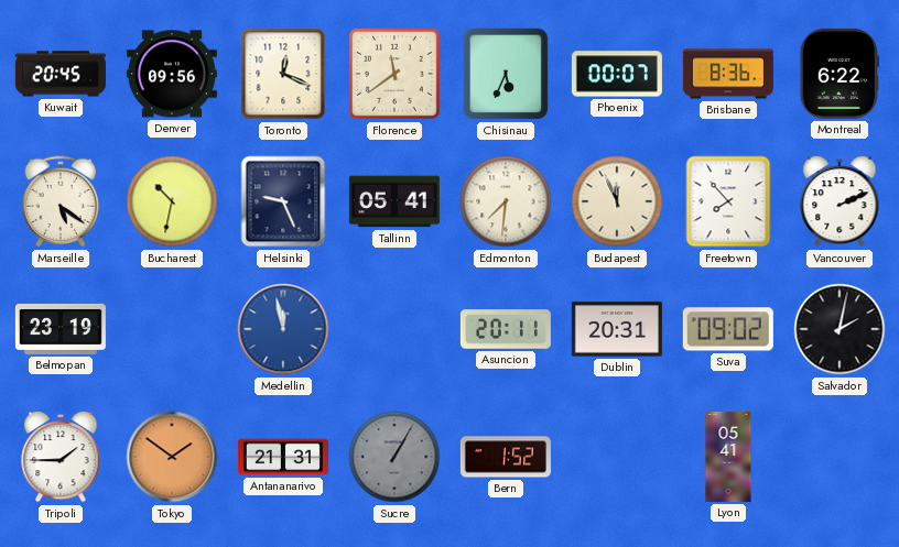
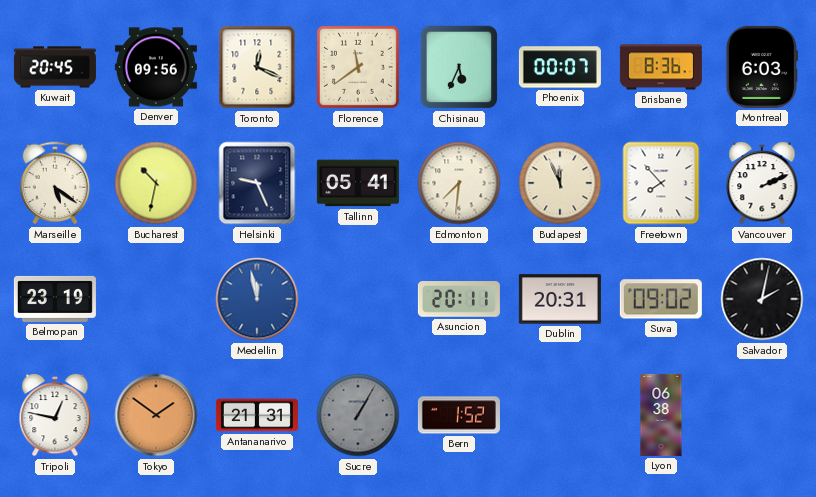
Montreal: 6:22 -> 6:03
Tripoli: 1:45 -> 12:47
Lyon: 05:41 -> 06:38
